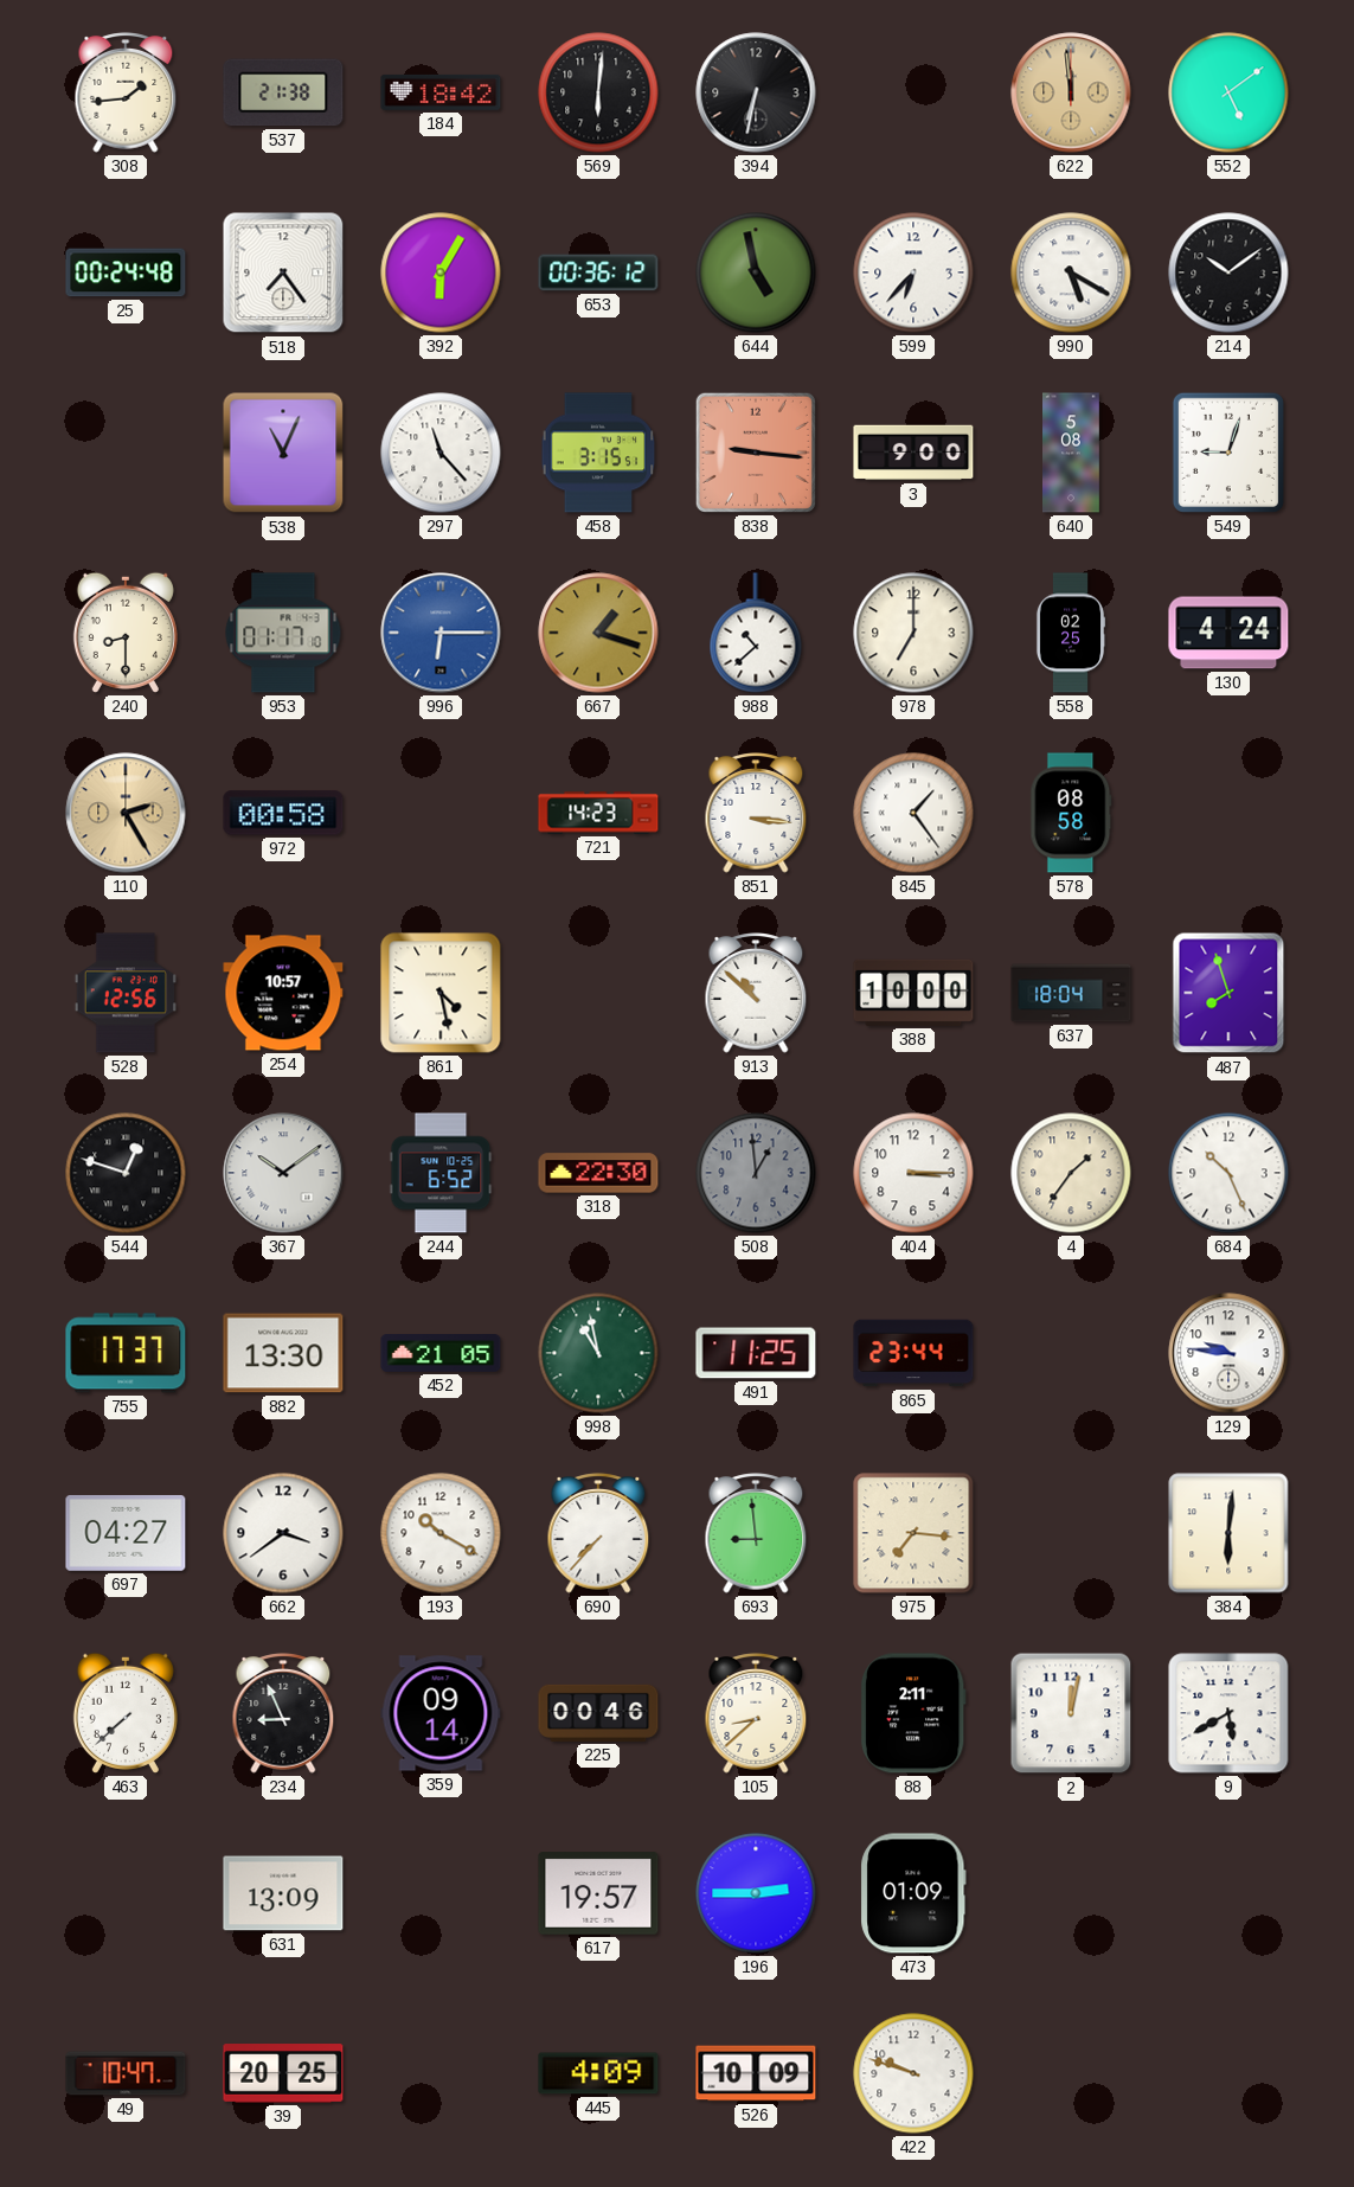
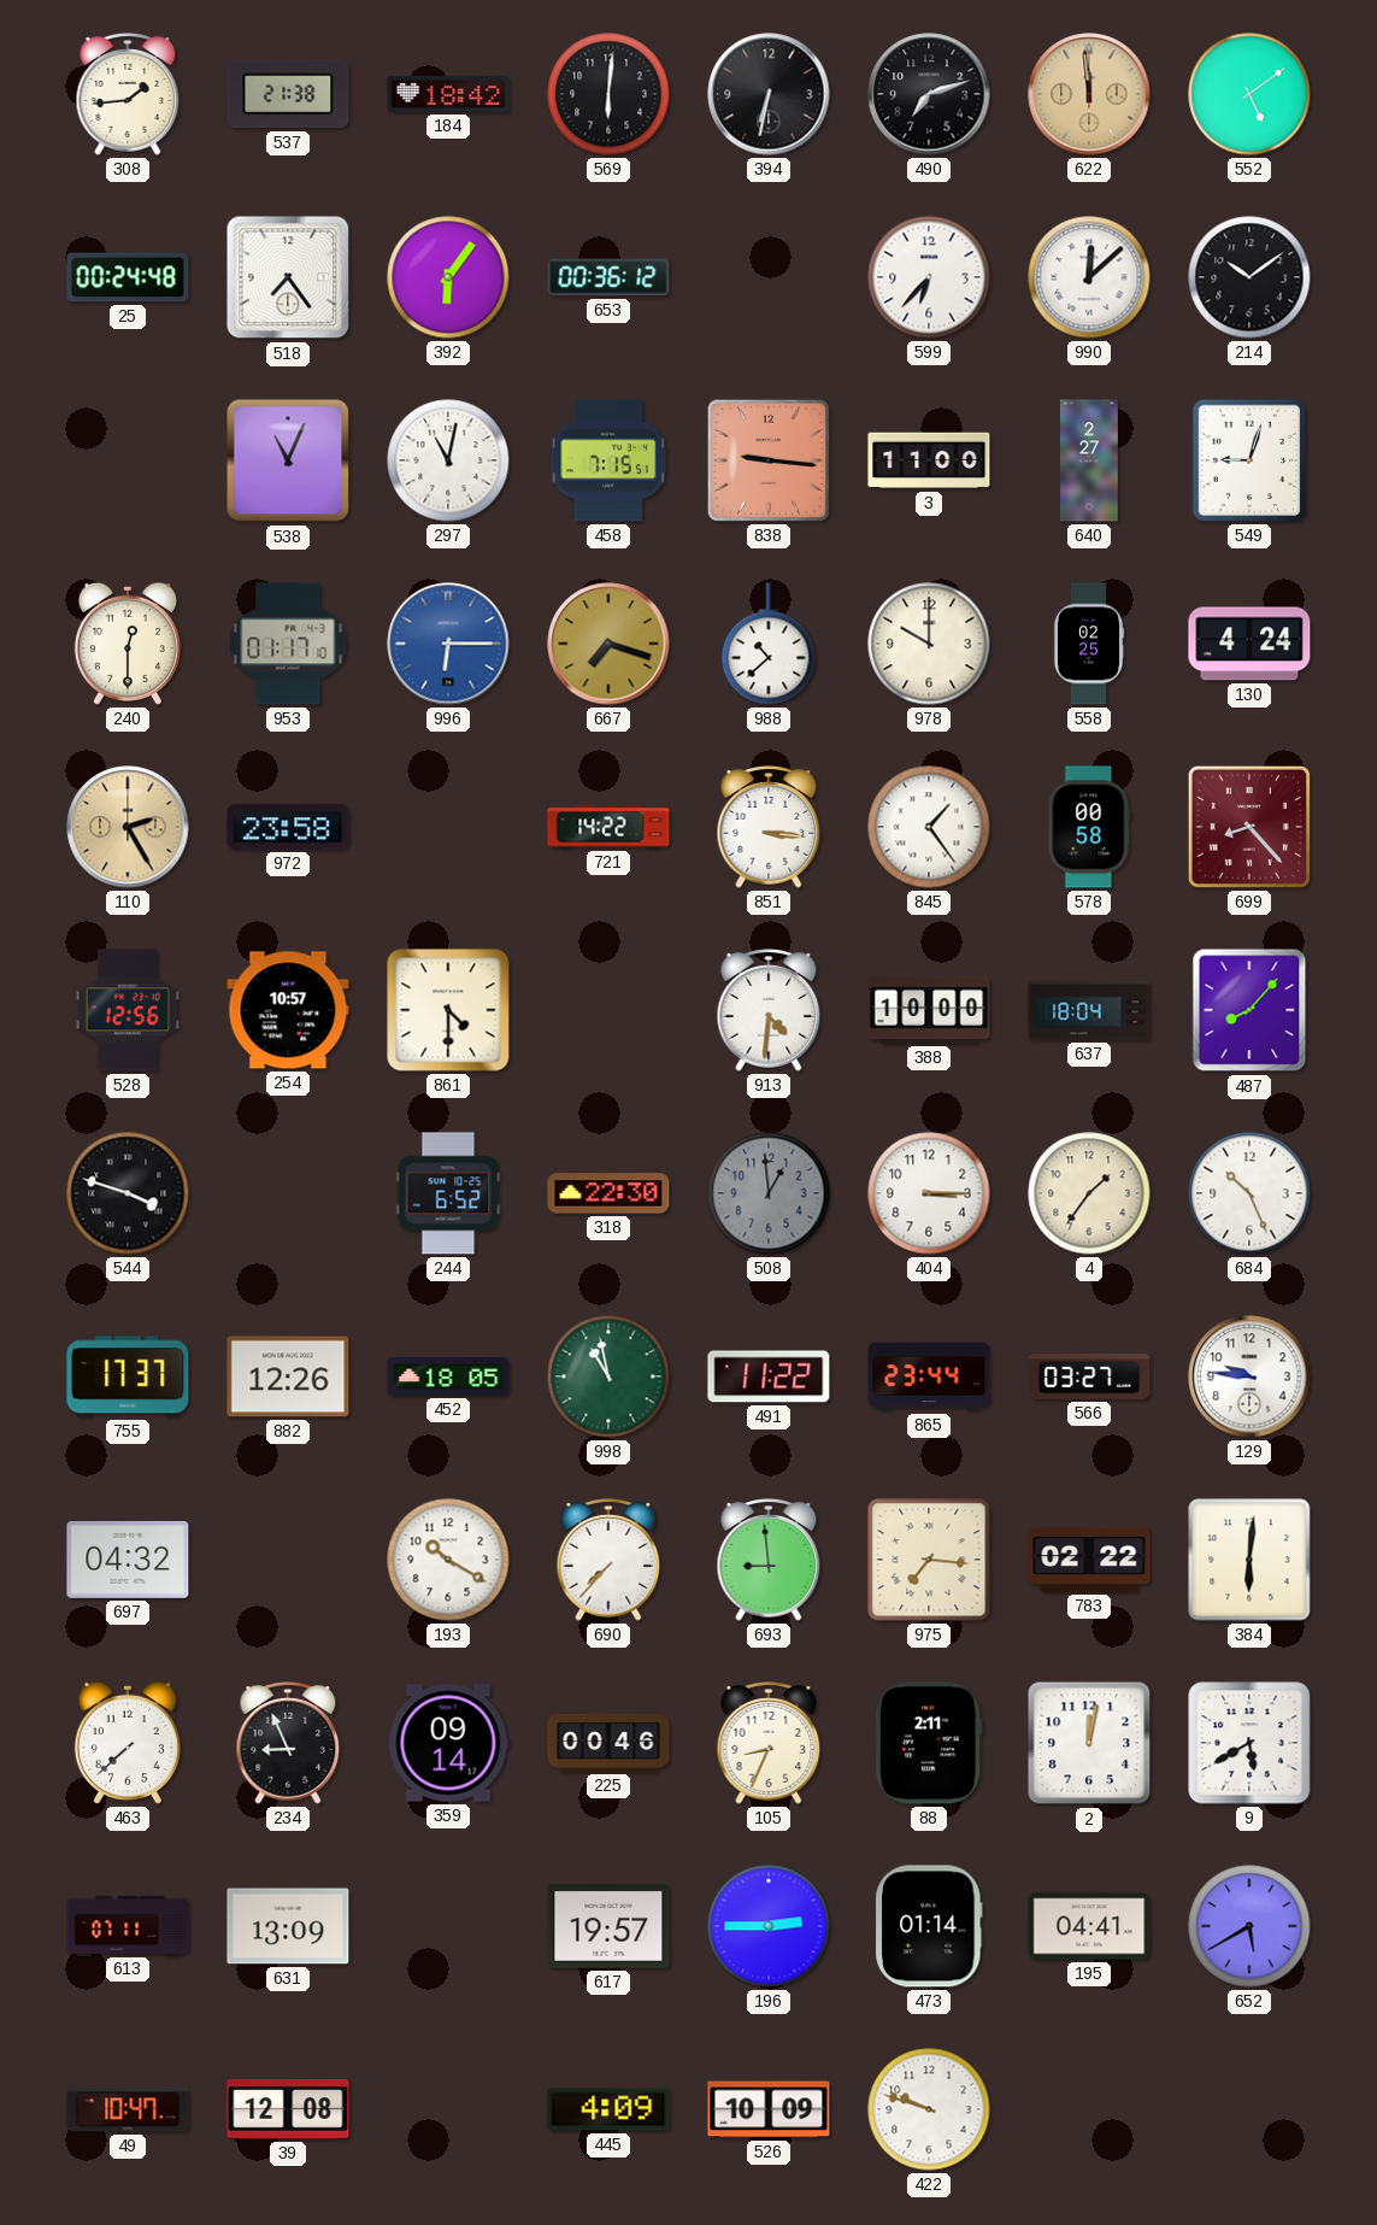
490: none -> 7:12
392: 6:05 -> 6:06
644: 4:58 -> none
990: 5:20 -> 12:08
297: 11:23 -> 11:02
458: 3:15 -> 7:15
3: 9:00 -> 11:00
640: 5:08 -> 2:27
240: 8:30 -> 12:30
667: 1:18 -> 7:18
978: 7:00 -> 10:00
972: 00:58 -> 23:58
721: 14:23 -> 14:22
578: 08:58 -> 00:58
699: none -> 8:23
861: 4:28 -> 4:30
913: 10:52 -> 4:31
487: 7:57 -> 8:07
544: 12:48 -> 3:48
367: 10:09 -> none
882: 13:30 -> 12:26
452: 21:05 -> 18:05
491: 11:25 -> 11:22
566: none -> 03:27
697: 04:27 -> 04:32
662: 3:39 -> none
783: none -> 02:22
105: 8:38 -> 8:34
613: none -> 07:11
473: 01:09 -> 01:14
195: none -> 04:41
652: none -> 5:40
39: 20:25 -> 12:08
